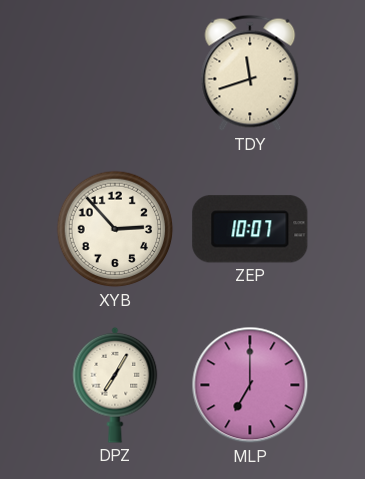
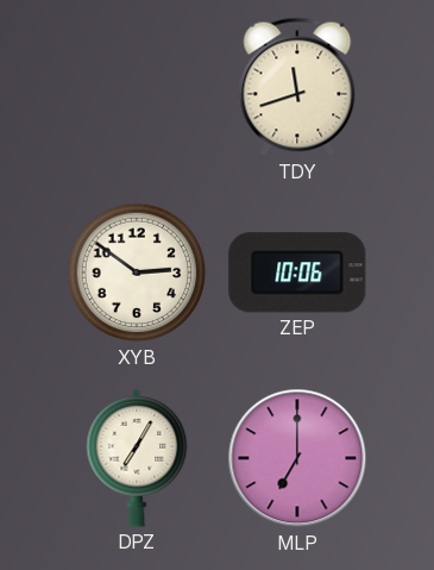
XYB: 2:53 -> 2:51
ZEP: 10:07 -> 10:06
